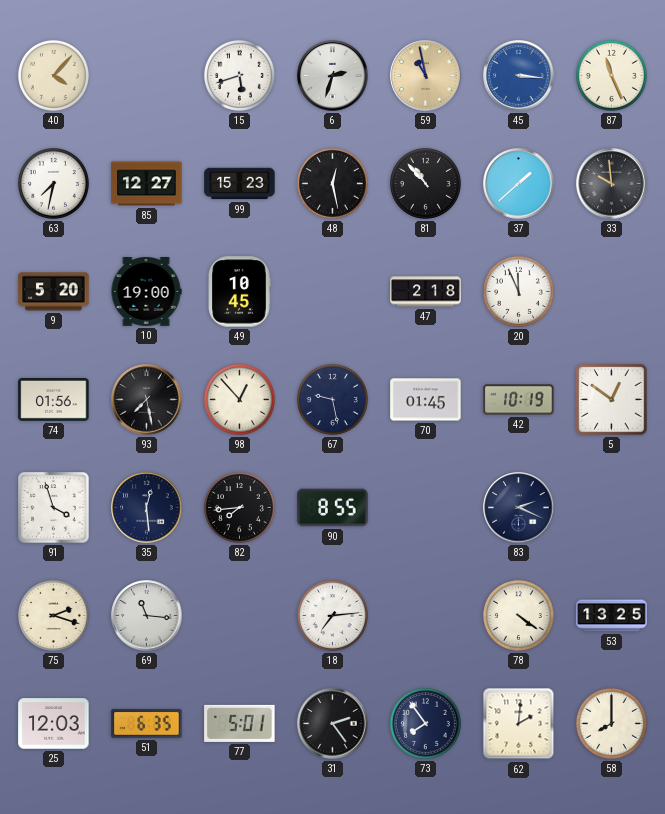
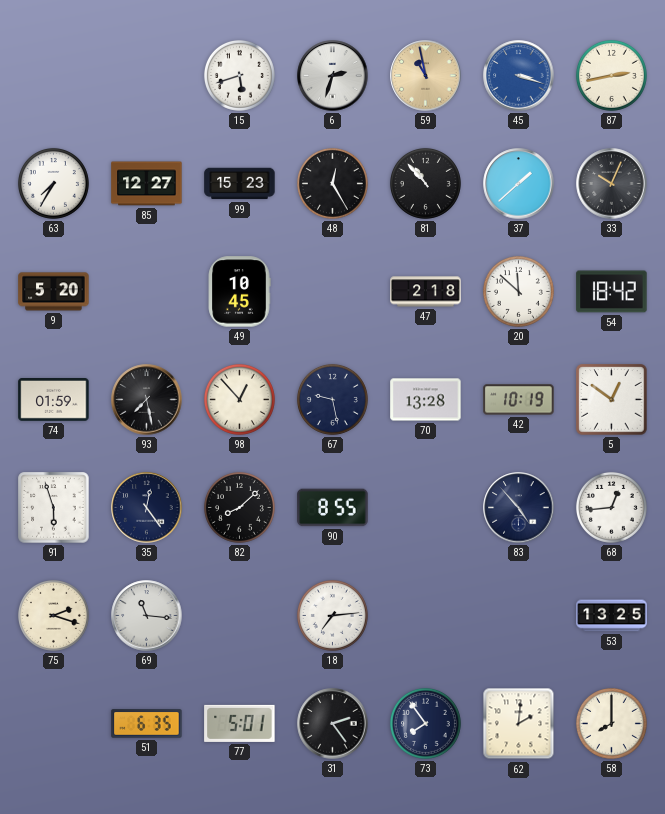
40: 4:07 -> none
45: 3:16 -> 3:18
87: 11:26 -> 2:43
63: 7:32 -> 7:35
48: 12:28 -> 12:25
33: 9:59 -> 10:04
10: 19:00 -> none
20: 11:56 -> 11:52
54: none -> 18:42
74: 01:56 -> 01:59
70: 01:45 -> 13:28
91: 3:57 -> 5:57
35: 12:29 -> 12:24
82: 7:44 -> 8:08
83: 2:19 -> 4:53
68: none -> 12:44
78: 4:21 -> none
25: 12:03 -> none
